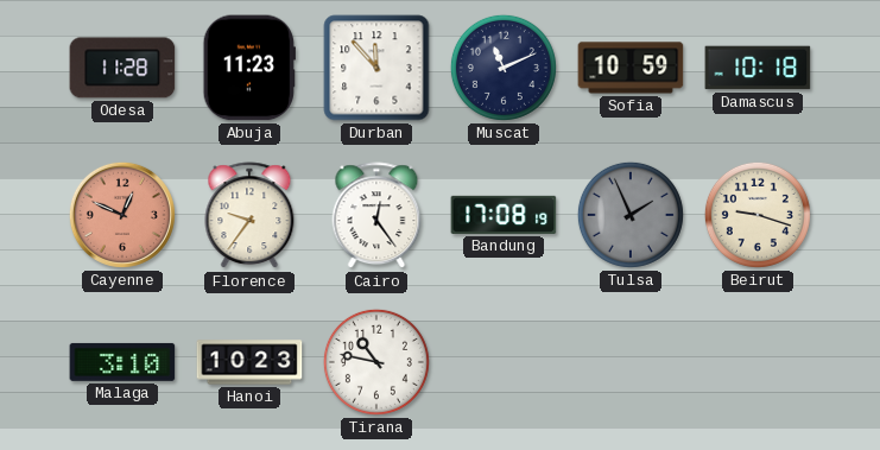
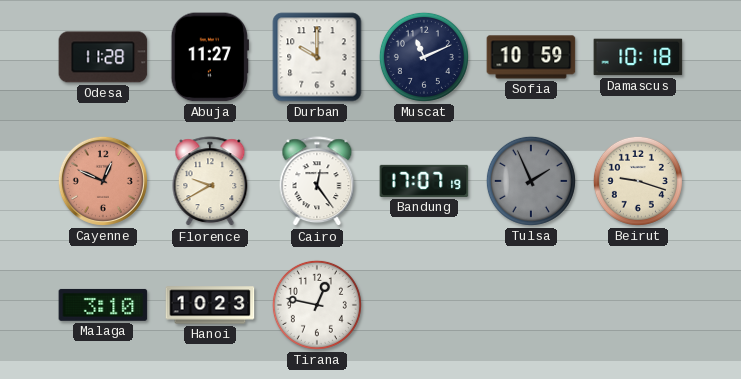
Abuja: 11:23 -> 11:27
Durban: 11:53 -> 10:00
Florence: 9:36 -> 9:40
Bandung: 17:08 -> 17:07
Tirana: 10:47 -> 12:47
